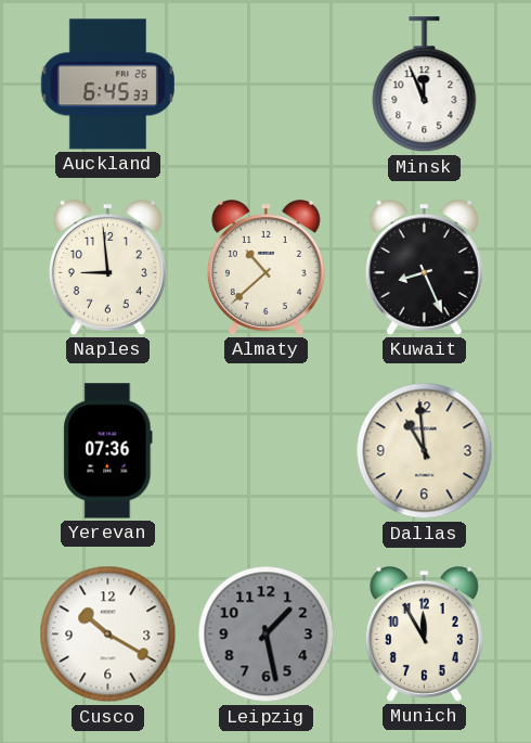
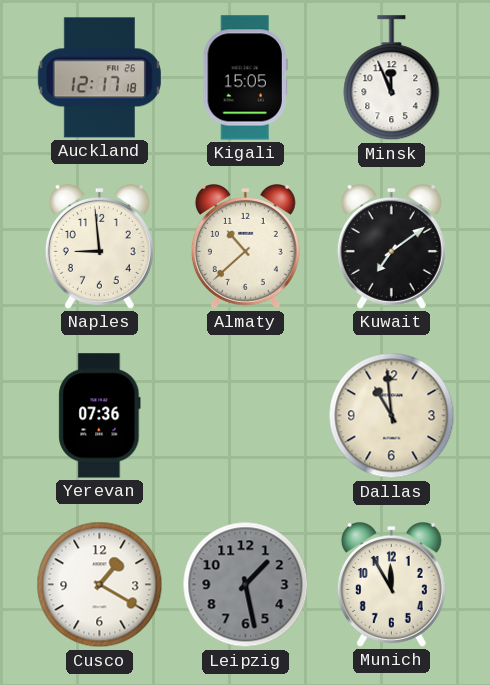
Auckland: 6:45 -> 12:17
Kigali: none -> 15:05
Kuwait: 8:26 -> 7:09
Cusco: 10:20 -> 1:20
